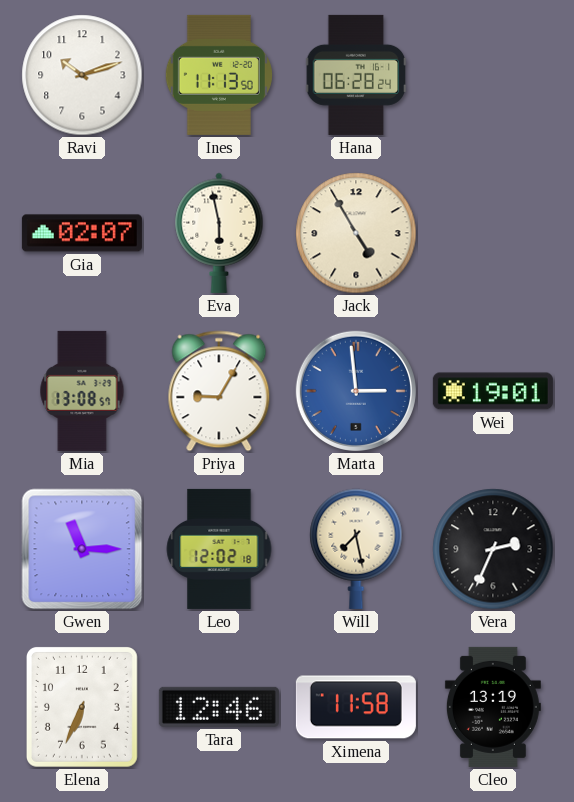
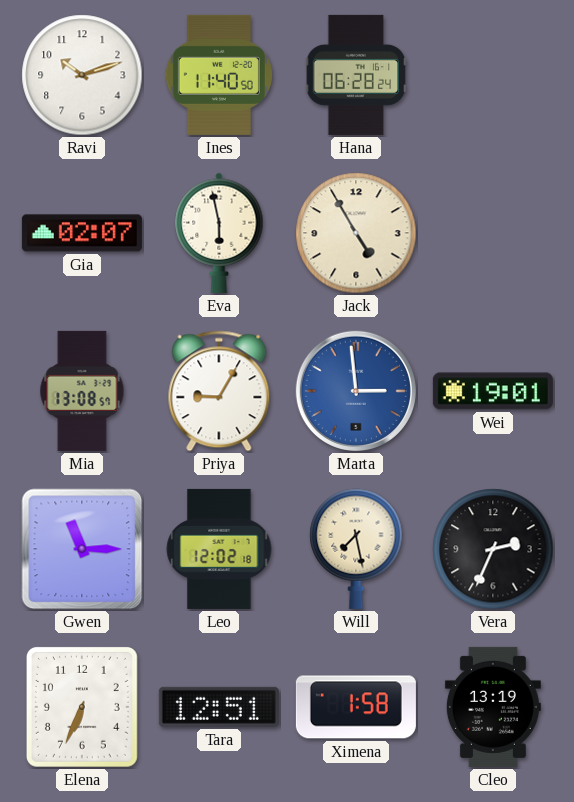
Ines: 11:13 -> 11:40
Tara: 12:46 -> 12:51
Ximena: 11:58 -> 1:58
